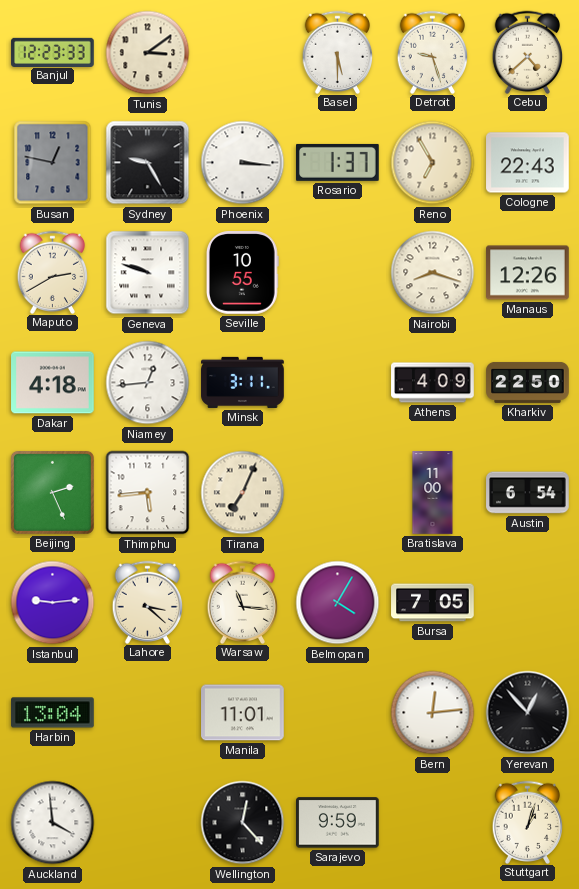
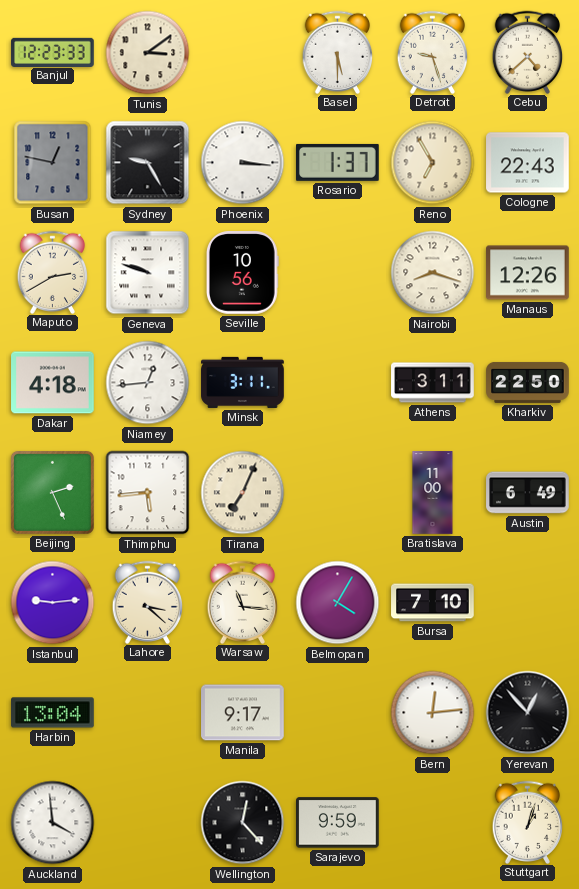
Seville: 10:55 -> 10:56
Athens: 4:09 -> 3:11
Austin: 6:54 -> 6:49
Bursa: 7:05 -> 7:10
Manila: 11:01 -> 9:17
